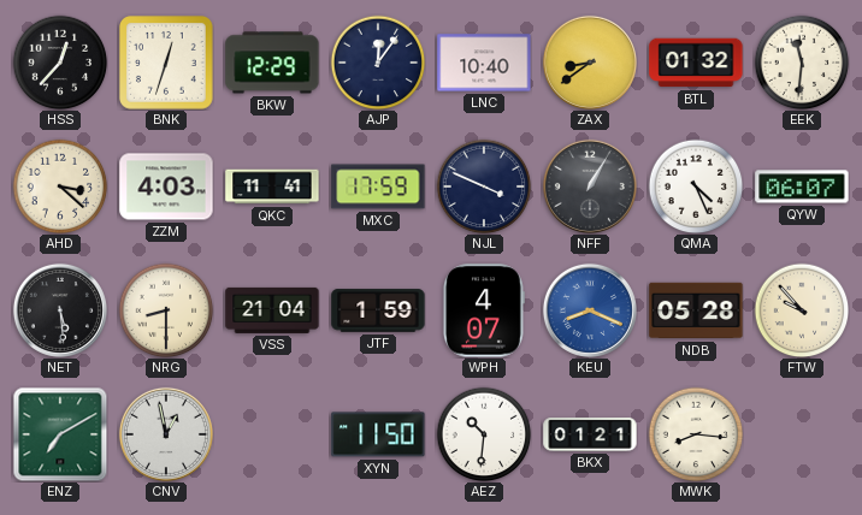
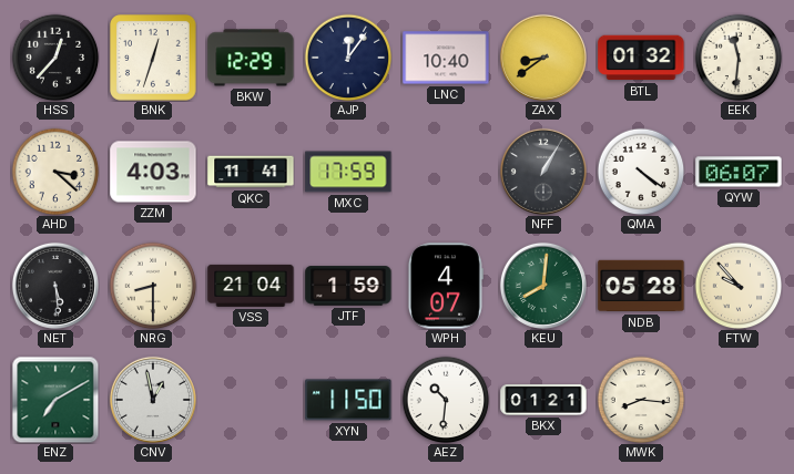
NJL: 3:49 -> none
QMA: 4:26 -> 4:21
KEU: 8:19 -> 8:01
KEU dial: blue -> green
